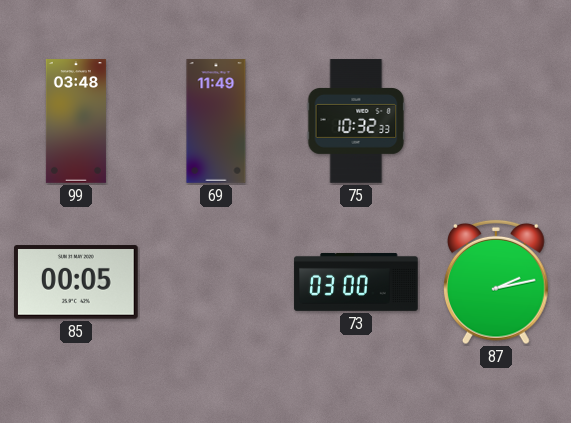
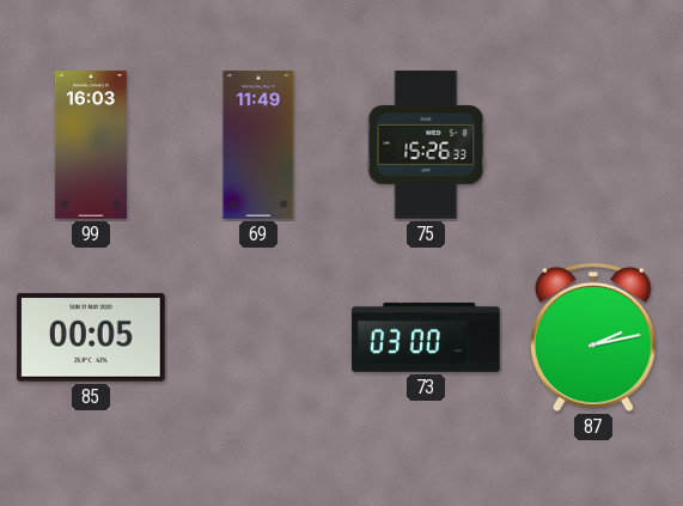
99: 03:48 -> 16:03
75: 10:32 -> 15:26
